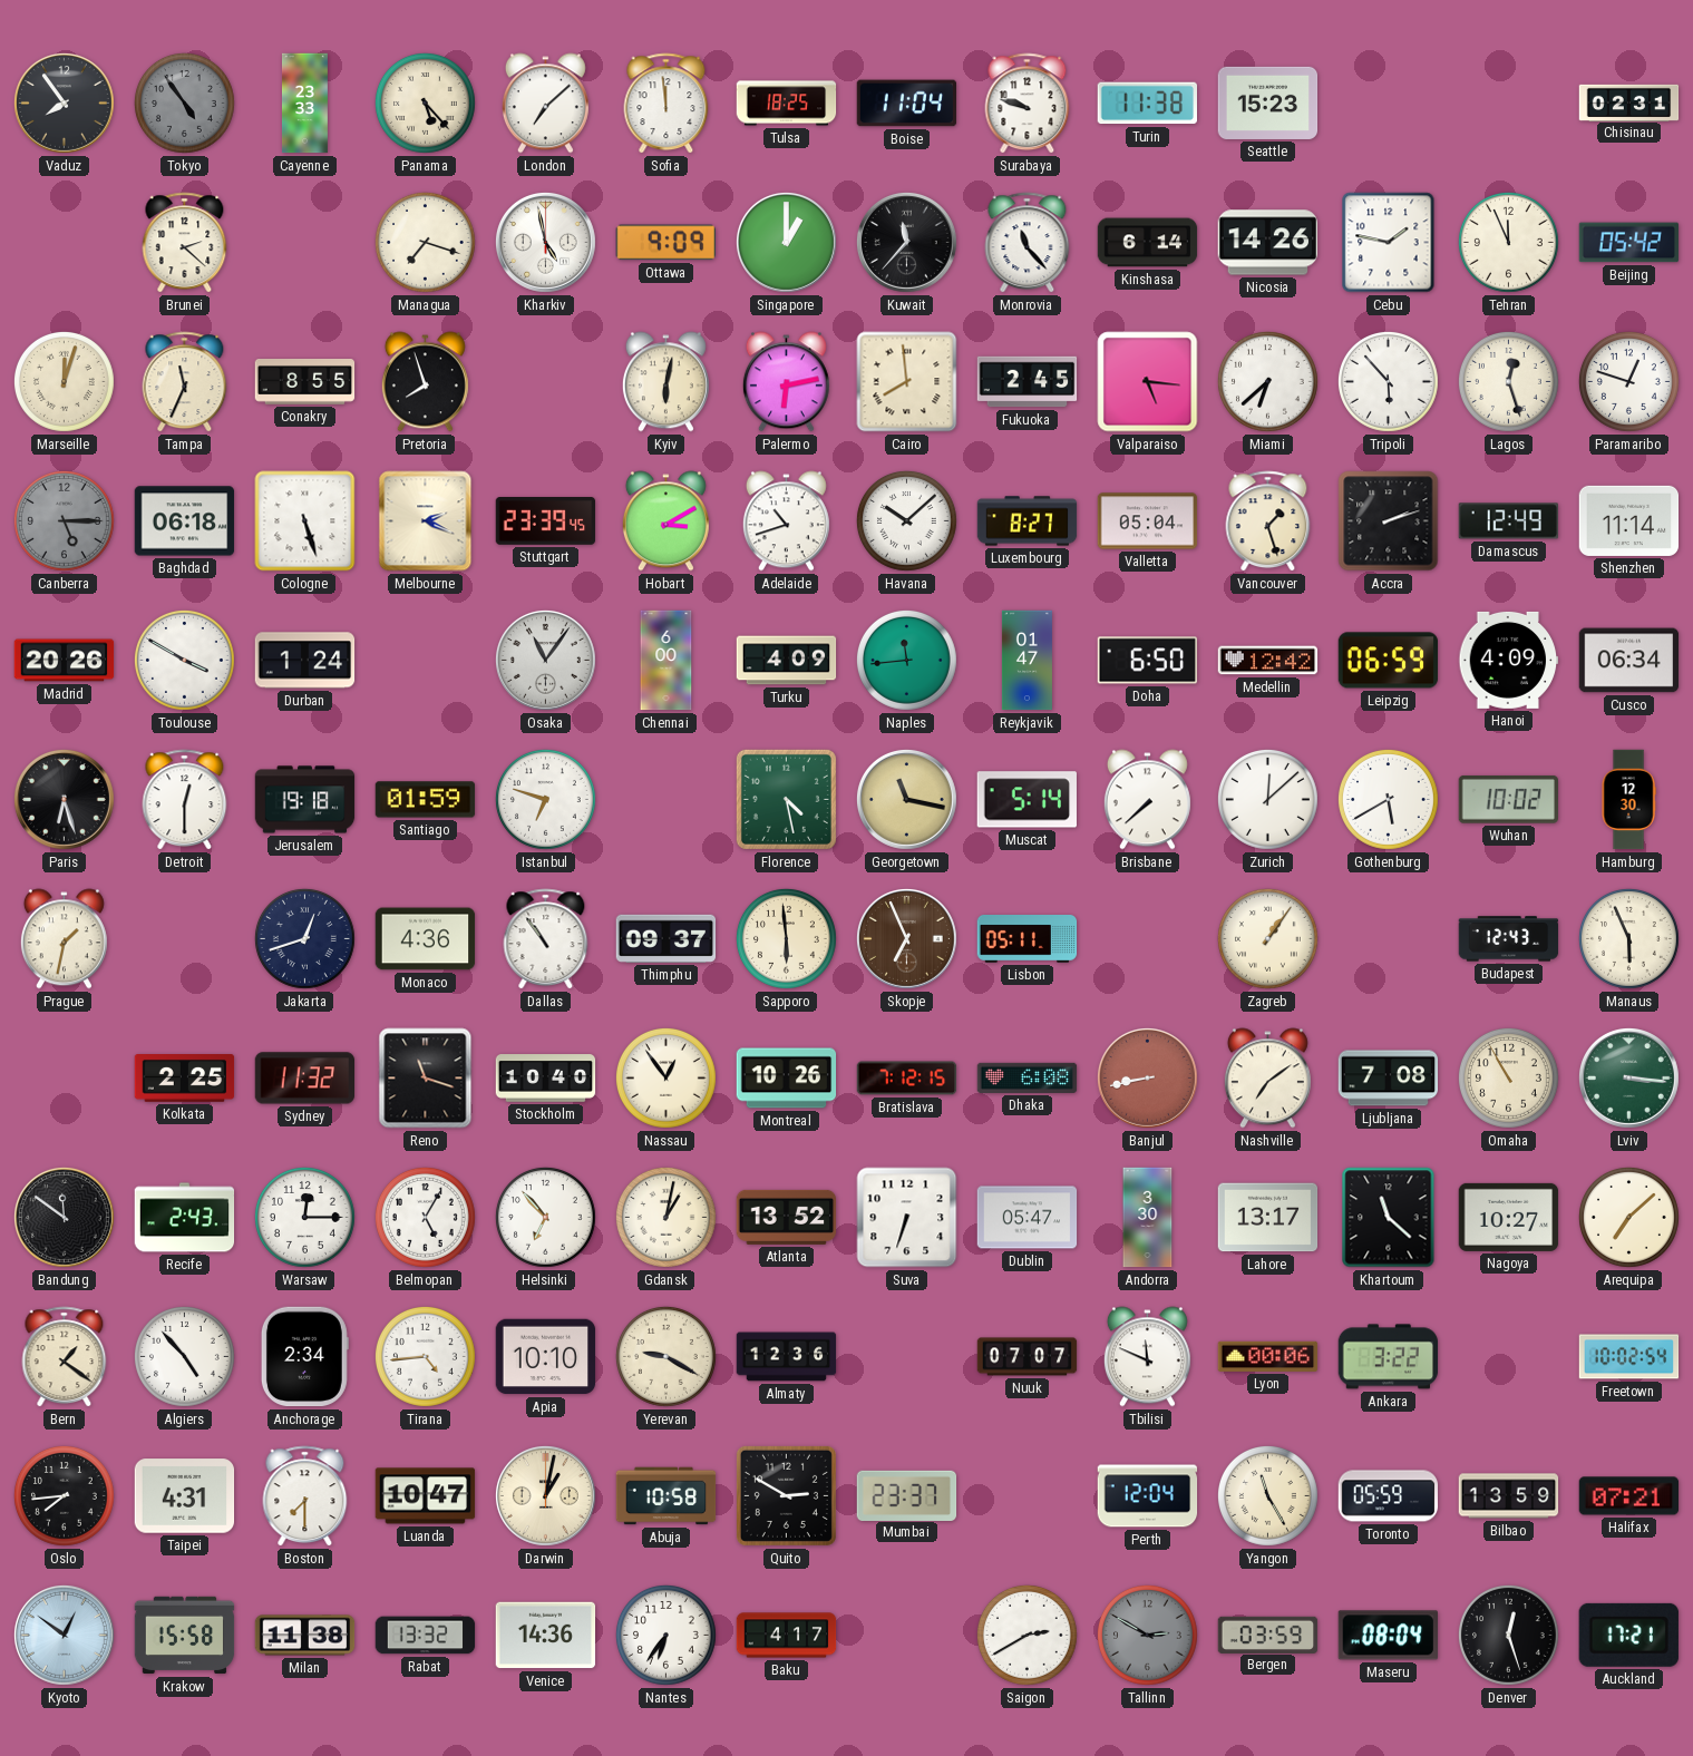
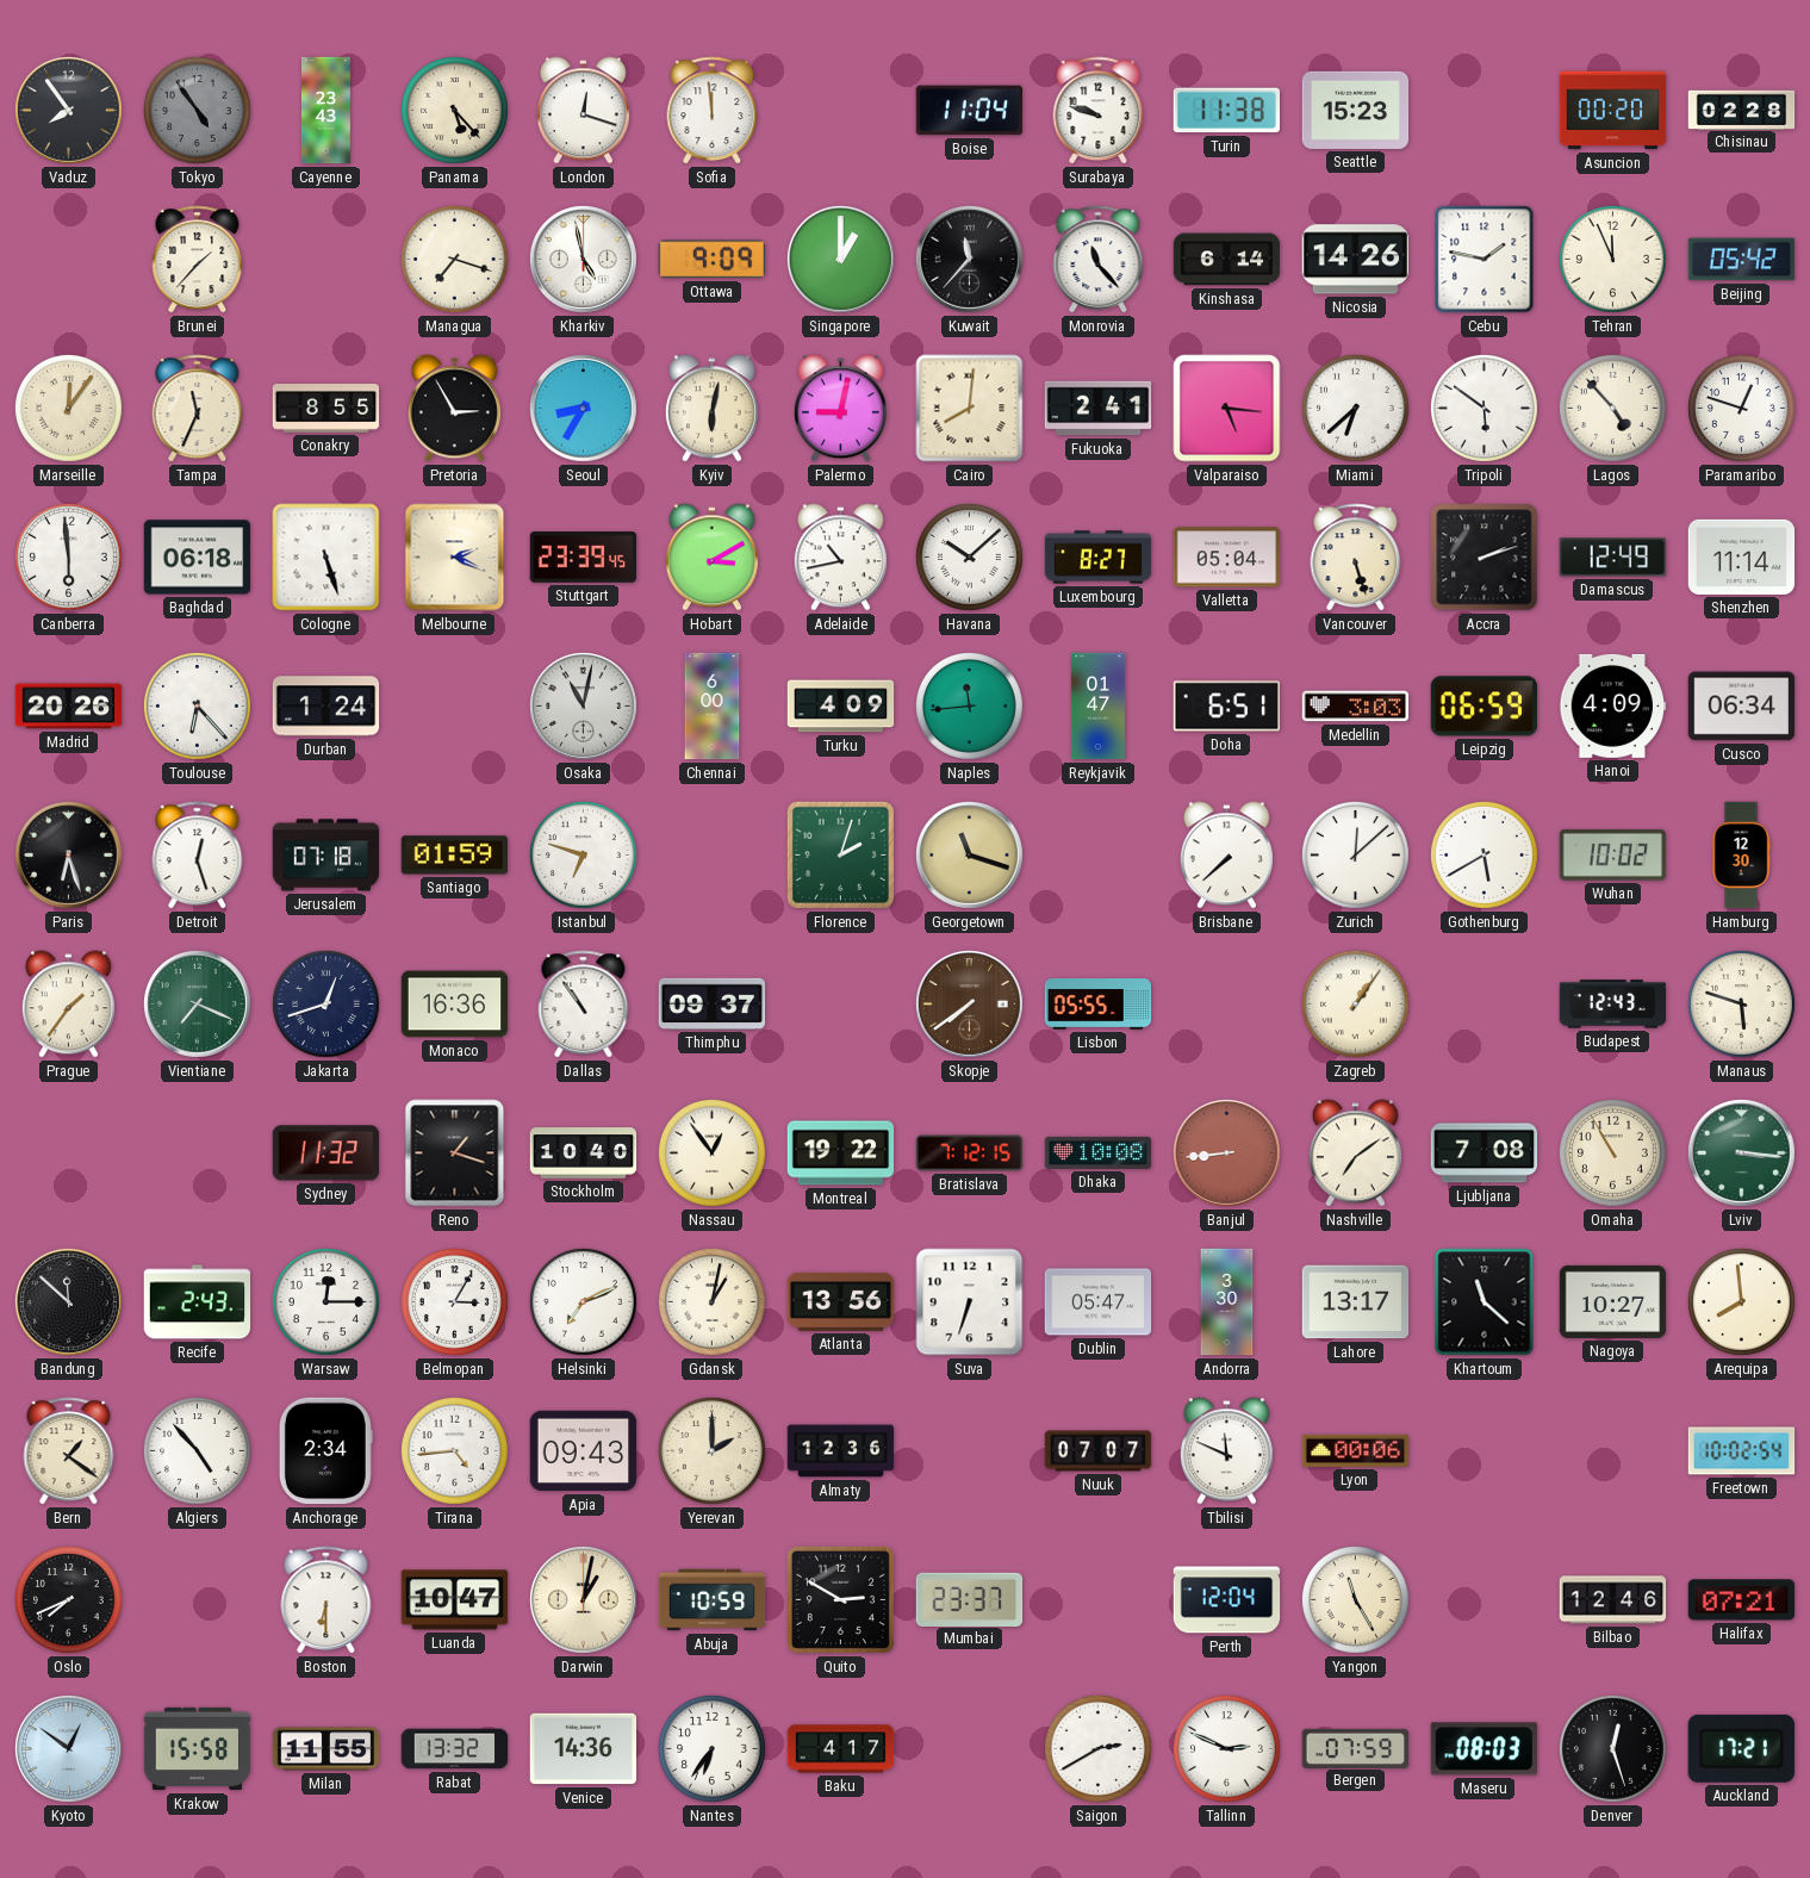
Cayenne: 23:33 -> 23:43
London: 7:08 -> 12:18
Tulsa: 18:25 -> none
Asuncion: none -> 00:20
Chisinau: 02:31 -> 02:28
Brunei: 2:22 -> 1:37
Marseille: 12:03 -> 12:06
Pretoria: 7:57 -> 2:55
Seoul: none -> 8:35
Palermo: 6:13 -> 9:02
Cairo: 7:59 -> 8:01
Fukuoka: 2:45 -> 2:41
Tripoli: 5:53 -> 5:51
Lagos: 12:27 -> 4:53
Canberra: 5:15 -> 5:59
Canberra dial: grey -> white
Adelaide: 10:42 -> 10:43
Vancouver: 1:27 -> 5:27
Toulouse: 3:50 -> 6:23
Osaka: 11:06 -> 11:02
Doha: 6:50 -> 6:51
Medellin: 12:42 -> 3:03
Detroit: 12:30 -> 12:27
Jerusalem: 19:18 -> 07:18
Florence: 4:28 -> 2:03
Georgetown: 11:17 -> 11:18
Muscat: 5:14 -> none
Prague: 1:32 -> 1:36
Vientiane: none -> 7:19
Monaco: 4:36 -> 16:36
Sapporo: 5:59 -> none
Skopje: 6:56 -> 7:39
Lisbon: 05:11 -> 05:55
Manaus: 5:56 -> 5:48
Kolkata: 2:25 -> none
Reno: 11:18 -> 1:18
Montreal: 10:26 -> 19:22
Dhaka: 6:08 -> 10:08
Banjul: 8:43 -> 8:44
Bandung: 11:51 -> 11:52
Belmopan: 5:05 -> 3:05
Helsinki: 6:53 -> 7:11
Atlanta: 13:52 -> 13:56
Arequipa: 7:08 -> 7:59
Apia: 10:10 -> 09:43
Yerevan: 9:20 -> 2:00
Ankara: 3:22 -> none
Oslo: 7:44 -> 7:41
Taipei: 4:31 -> none
Boston: 7:30 -> 6:30
Abuja: 10:58 -> 10:59
Toronto: 05:59 -> none
Bilbao: 13:59 -> 12:46
Milan: 11:38 -> 11:55
Tallinn: 2:50 -> 2:49
Tallinn dial: grey -> white
Bergen: 03:59 -> 07:59
Maseru: 08:04 -> 08:03
